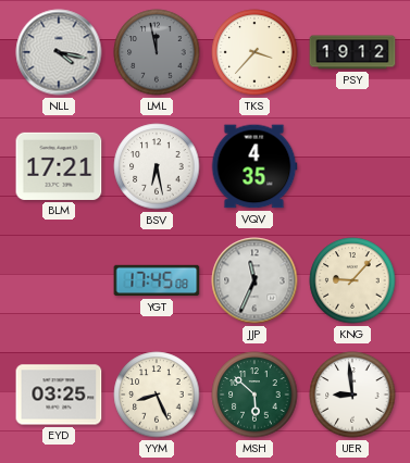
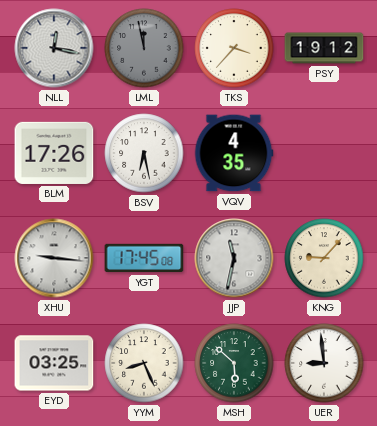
NLL: 4:17 -> 12:17
BLM: 17:21 -> 17:26
XHU: none -> 9:16
JJP: 11:34 -> 11:32
